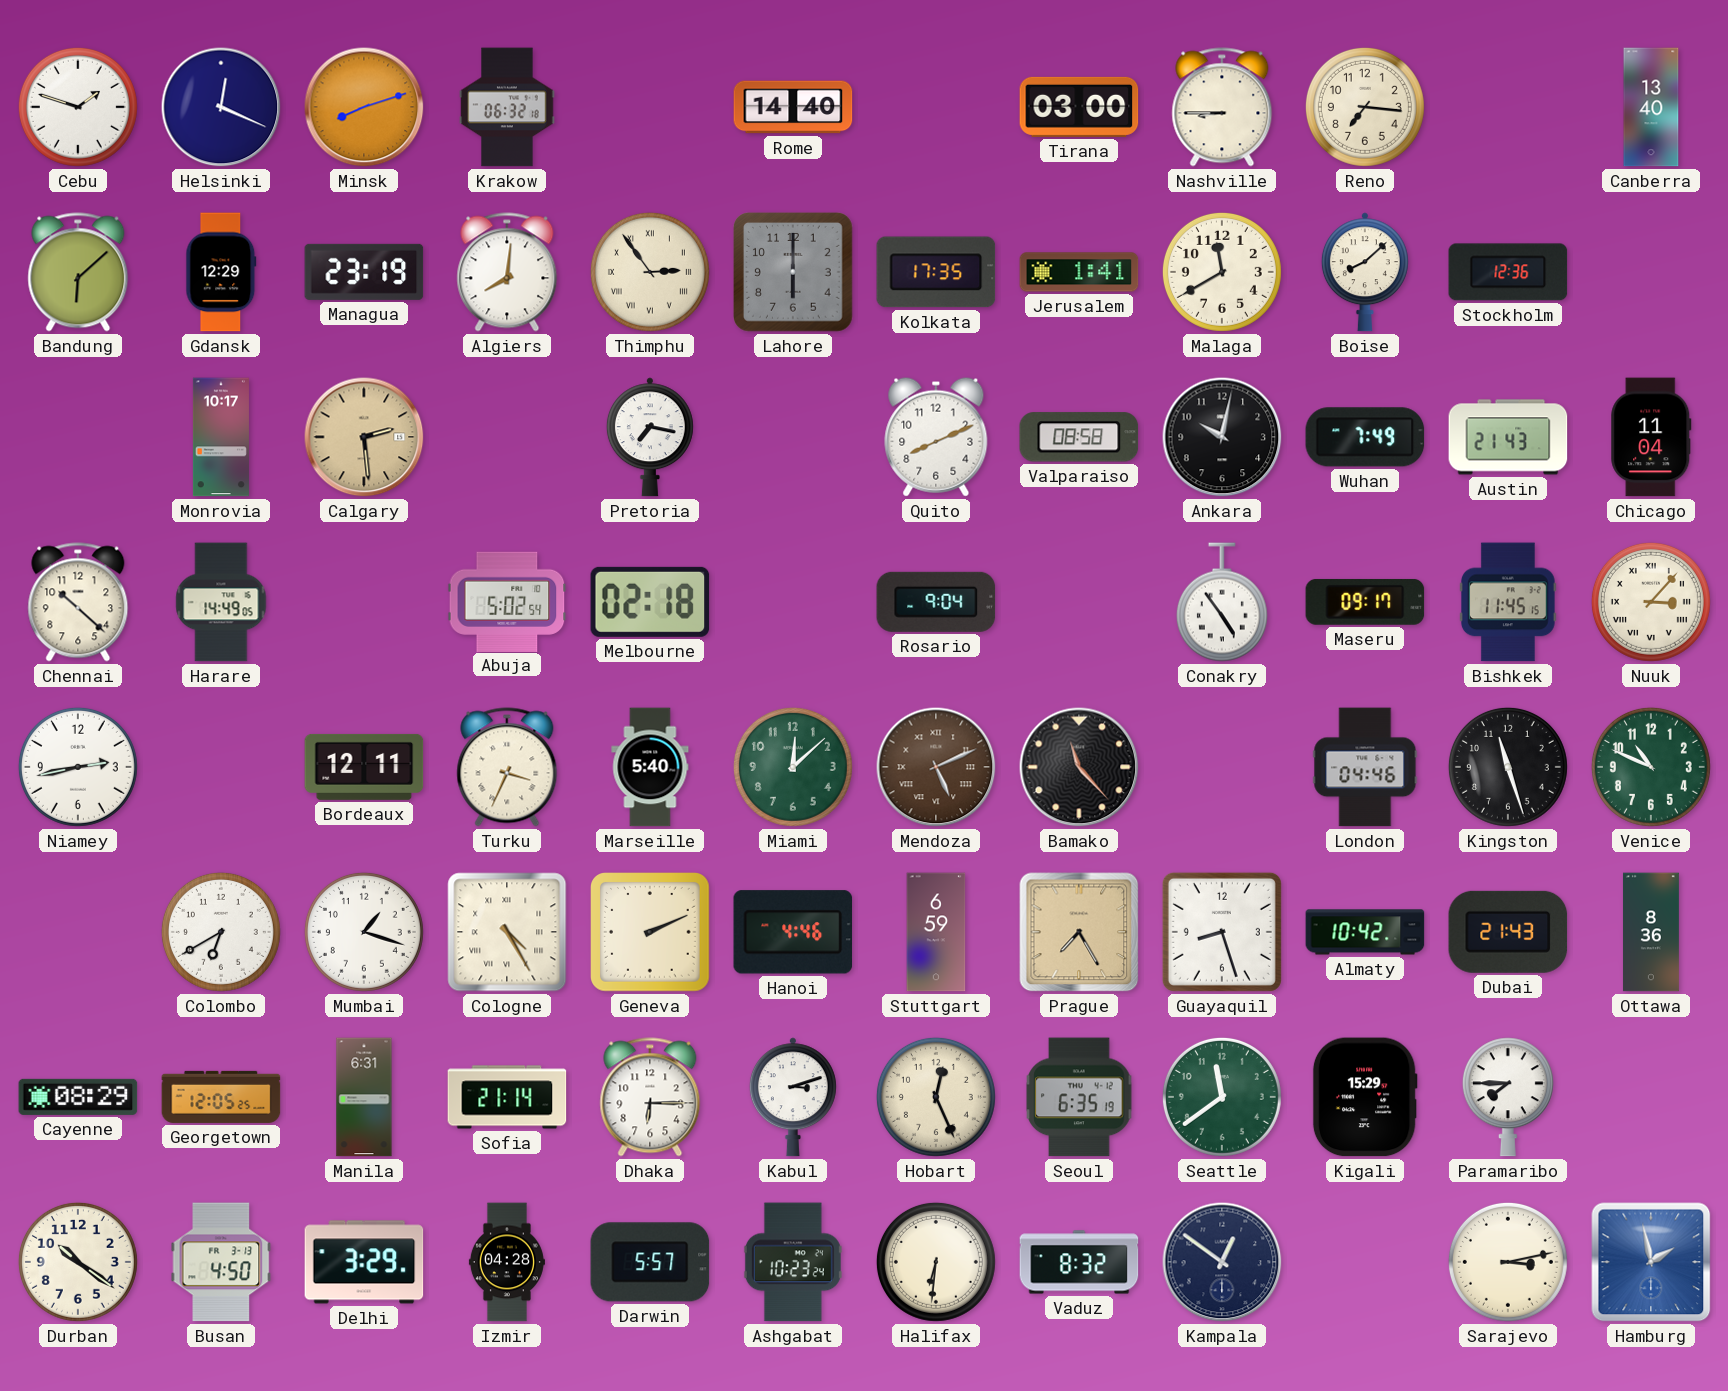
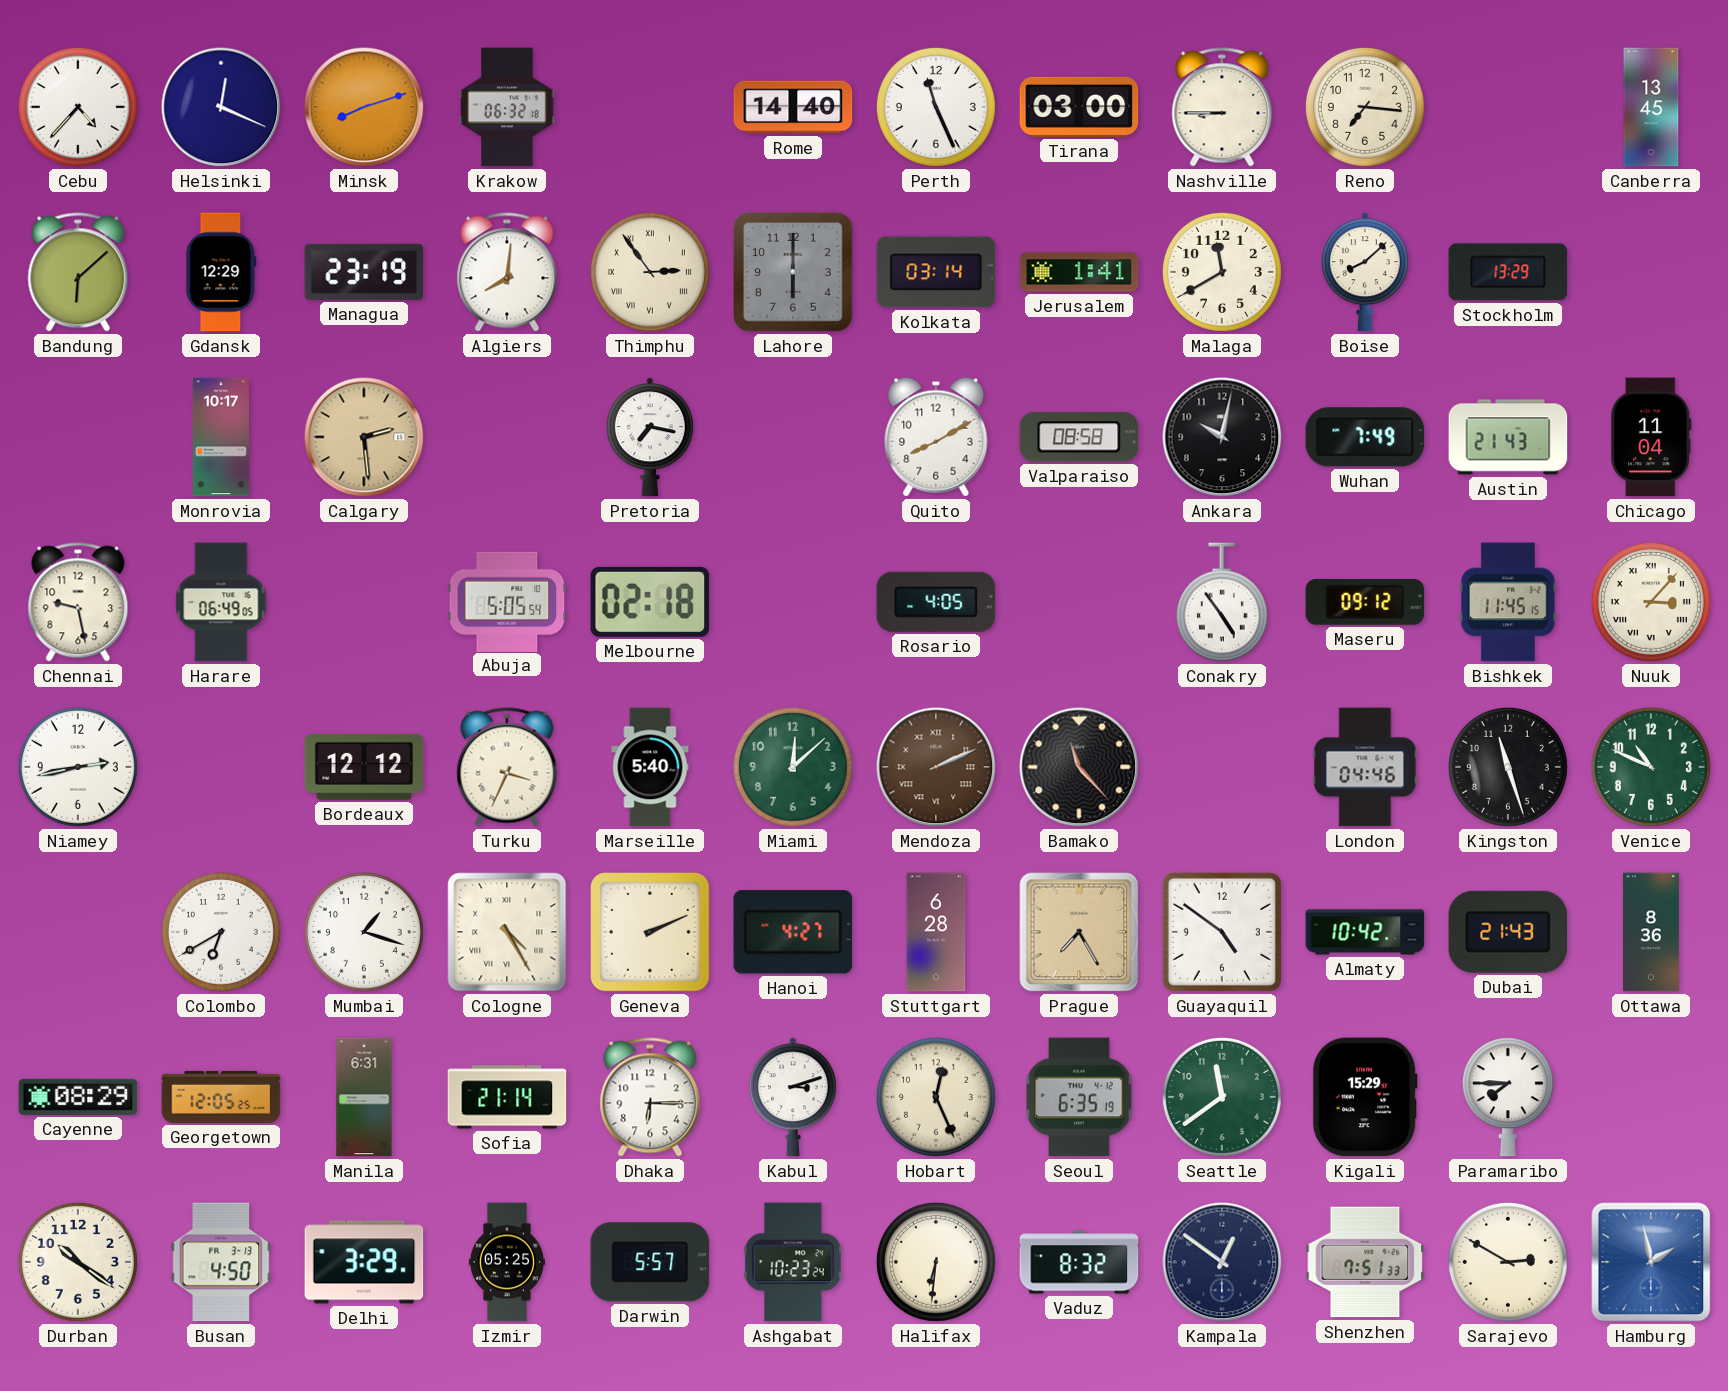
Cebu: 1:48 -> 4:37
Perth: none -> 11:26
Canberra: 13:40 -> 13:45
Kolkata: 17:35 -> 03:14
Stockholm: 12:36 -> 13:29
Quito: 8:11 -> 8:10
Chennai: 10:22 -> 9:28
Harare: 14:49 -> 06:49
Abuja: 5:02 -> 5:05
Rosario: 9:04 -> 4:05
Maseru: 09:17 -> 09:12
Bordeaux: 12:11 -> 12:12
Mendoza: 5:11 -> 2:11
Hanoi: 4:46 -> 4:27
Stuttgart: 6:59 -> 6:28
Guayaquil: 8:27 -> 4:51
Izmir: 04:28 -> 05:25
Shenzhen: none -> 7:51
Sarajevo: 3:13 -> 2:50
